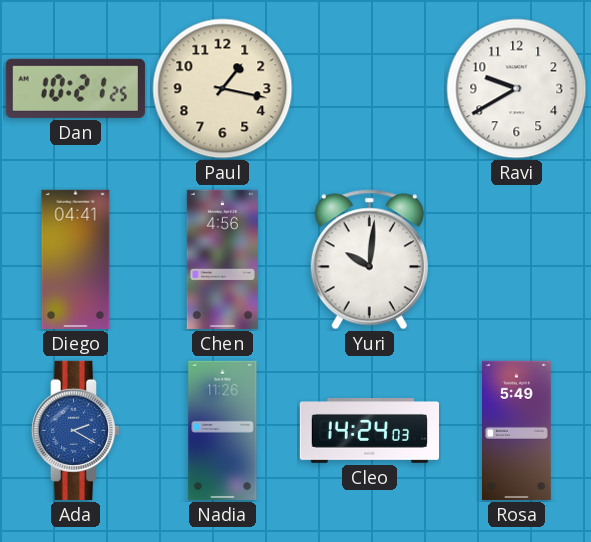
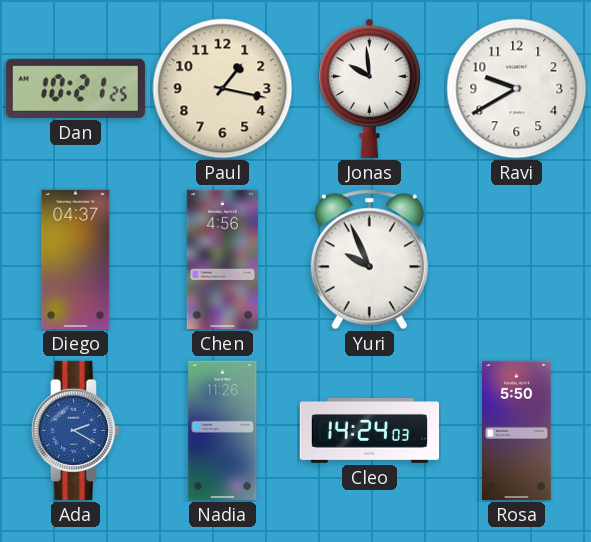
Jonas: none -> 9:59
Diego: 04:41 -> 04:37
Yuri: 10:01 -> 9:56
Rosa: 5:49 -> 5:50
